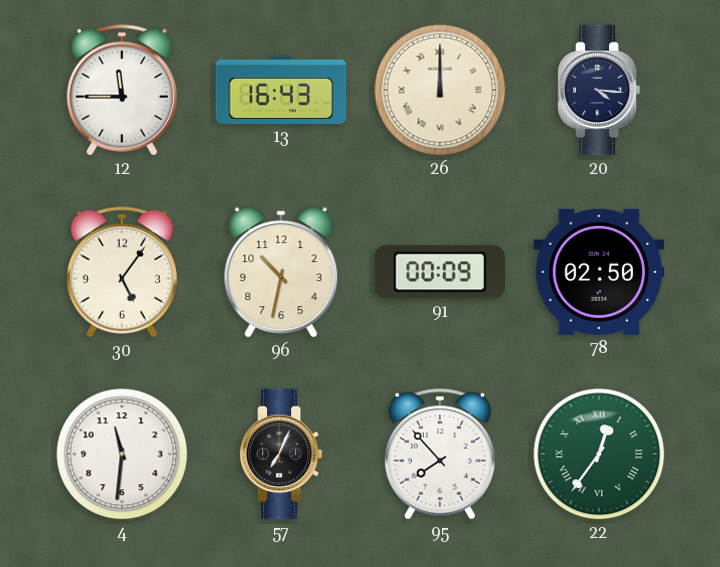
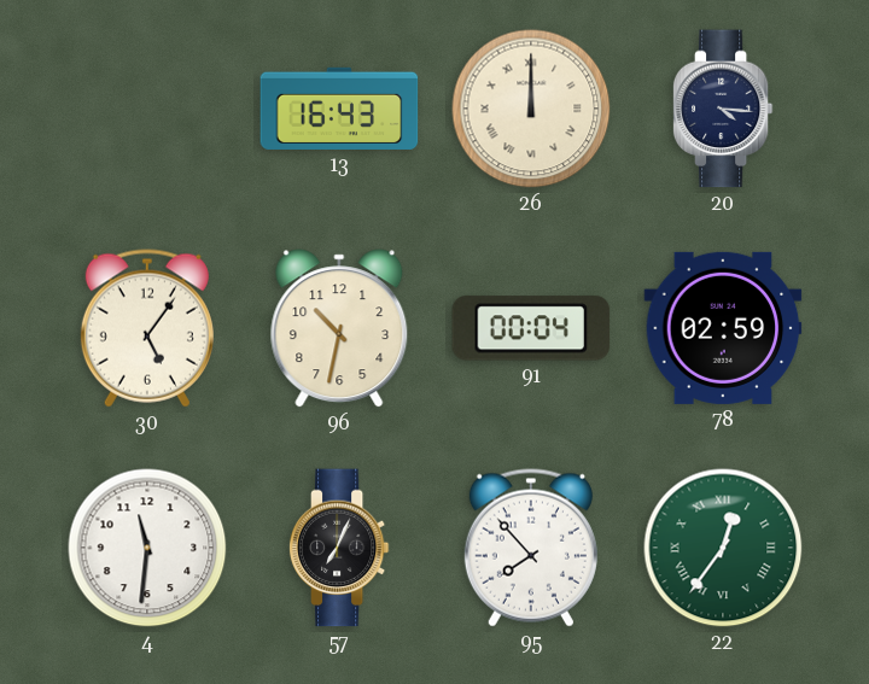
12: 11:45 -> none
91: 00:09 -> 00:04
78: 02:50 -> 02:59
